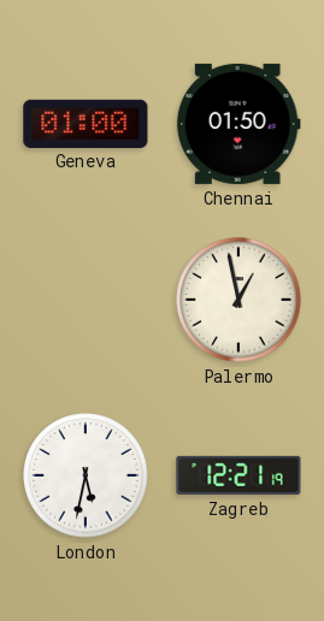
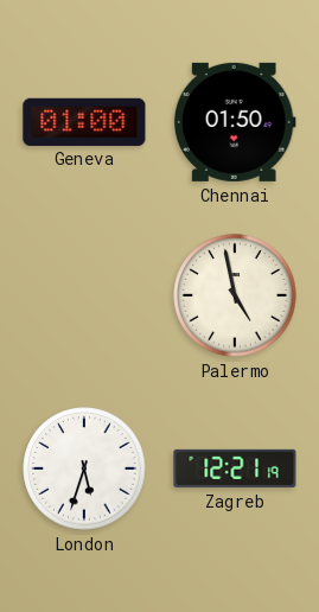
Palermo: 12:58 -> 4:58
London: 5:32 -> 5:33
